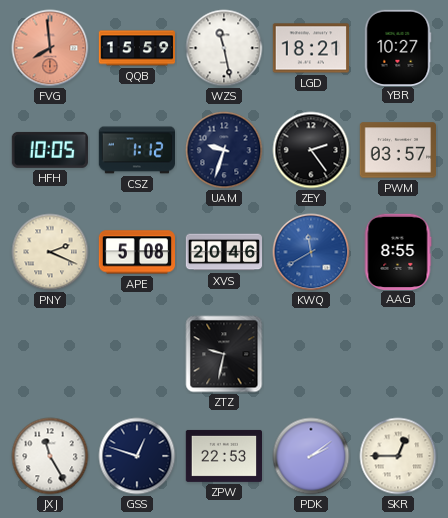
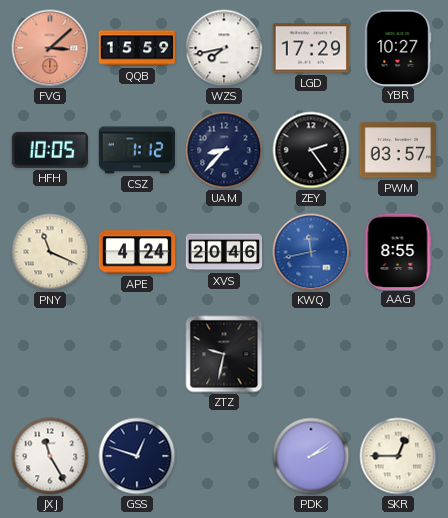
FVG: 7:59 -> 3:08
WZS: 11:28 -> 7:43
LGD: 18:21 -> 17:29
UAM: 9:33 -> 8:37
PNY: 2:19 -> 11:19
APE: 5:08 -> 4:24
KWQ: 11:40 -> 11:43
ZPW: 22:53 -> none
